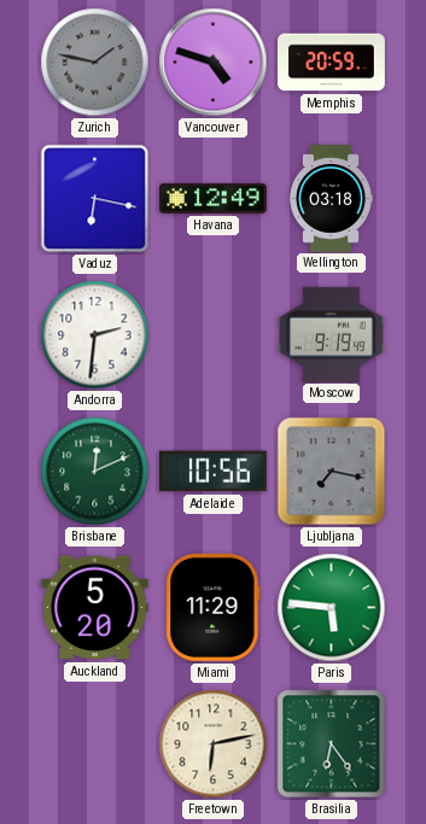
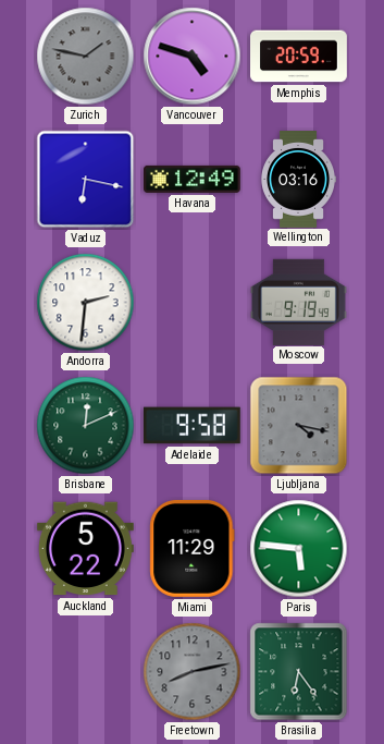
Wellington: 03:18 -> 03:16
Adelaide: 10:56 -> 9:58
Ljubljana: 7:17 -> 4:17
Auckland: 5:20 -> 5:22
Freetown: 6:13 -> 8:13
Freetown dial: cream -> grey
